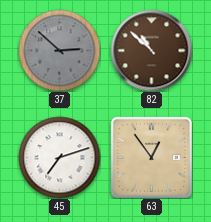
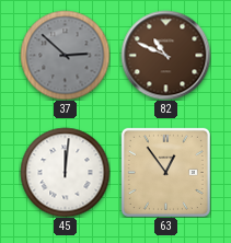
82: 10:52 -> 10:49
45: 7:12 -> 12:01
